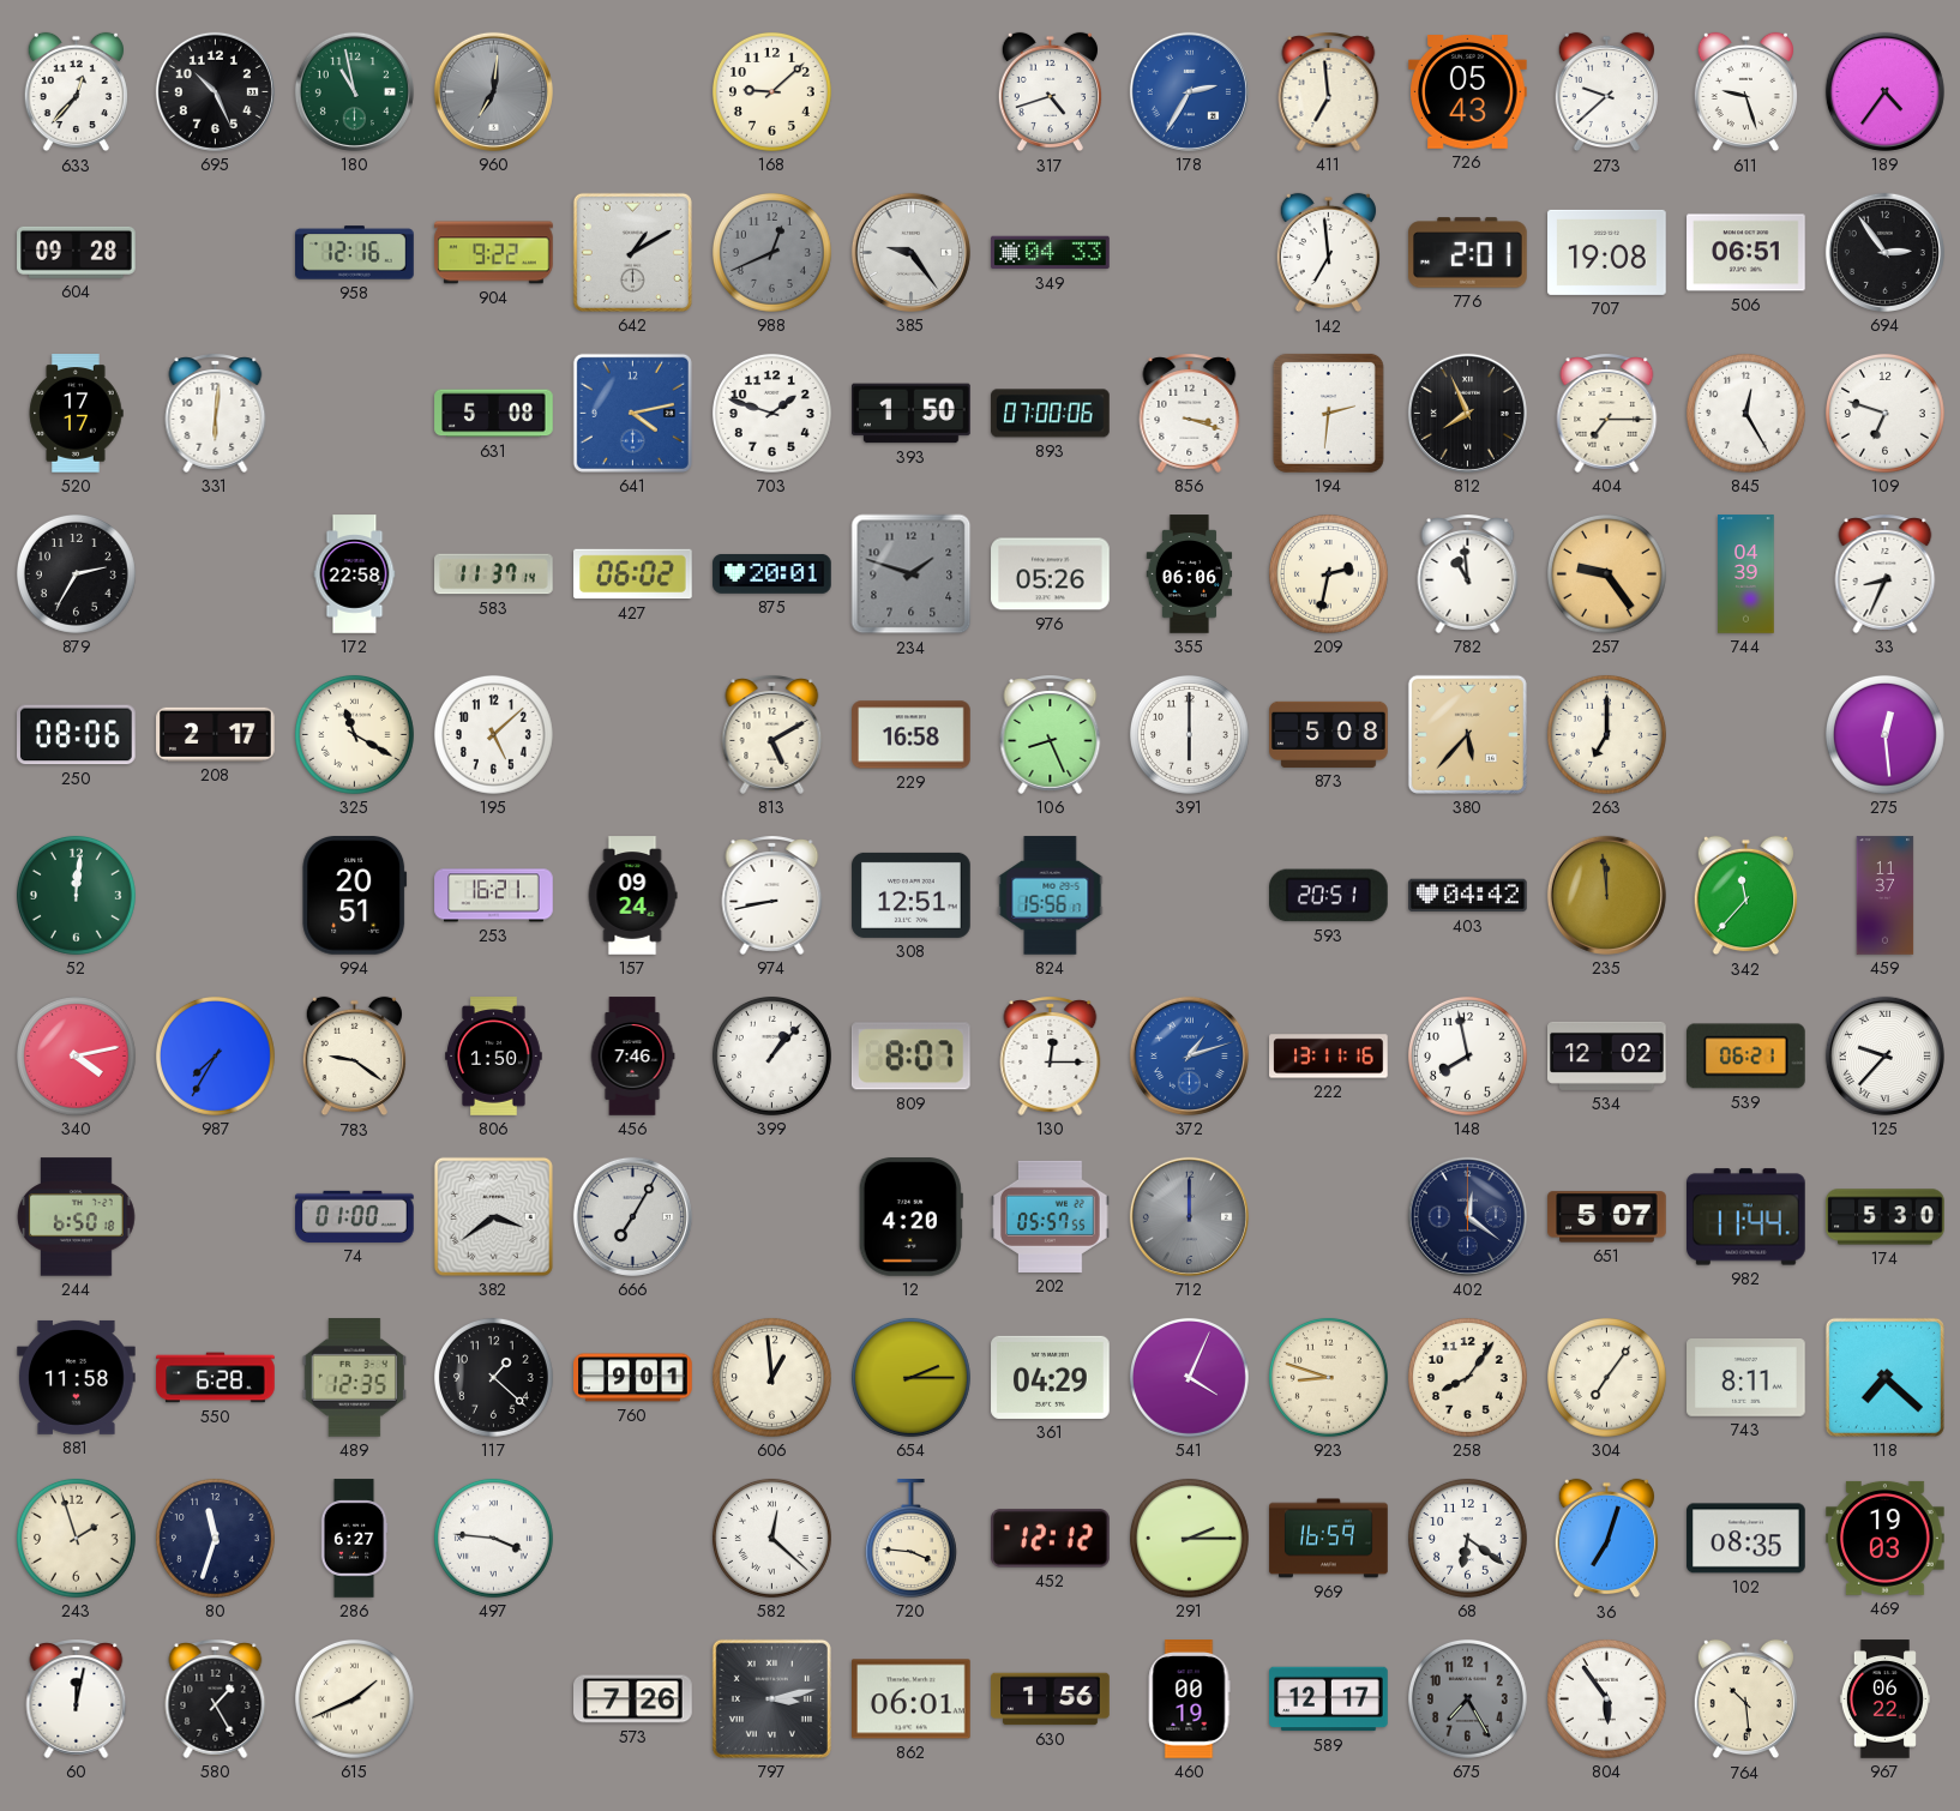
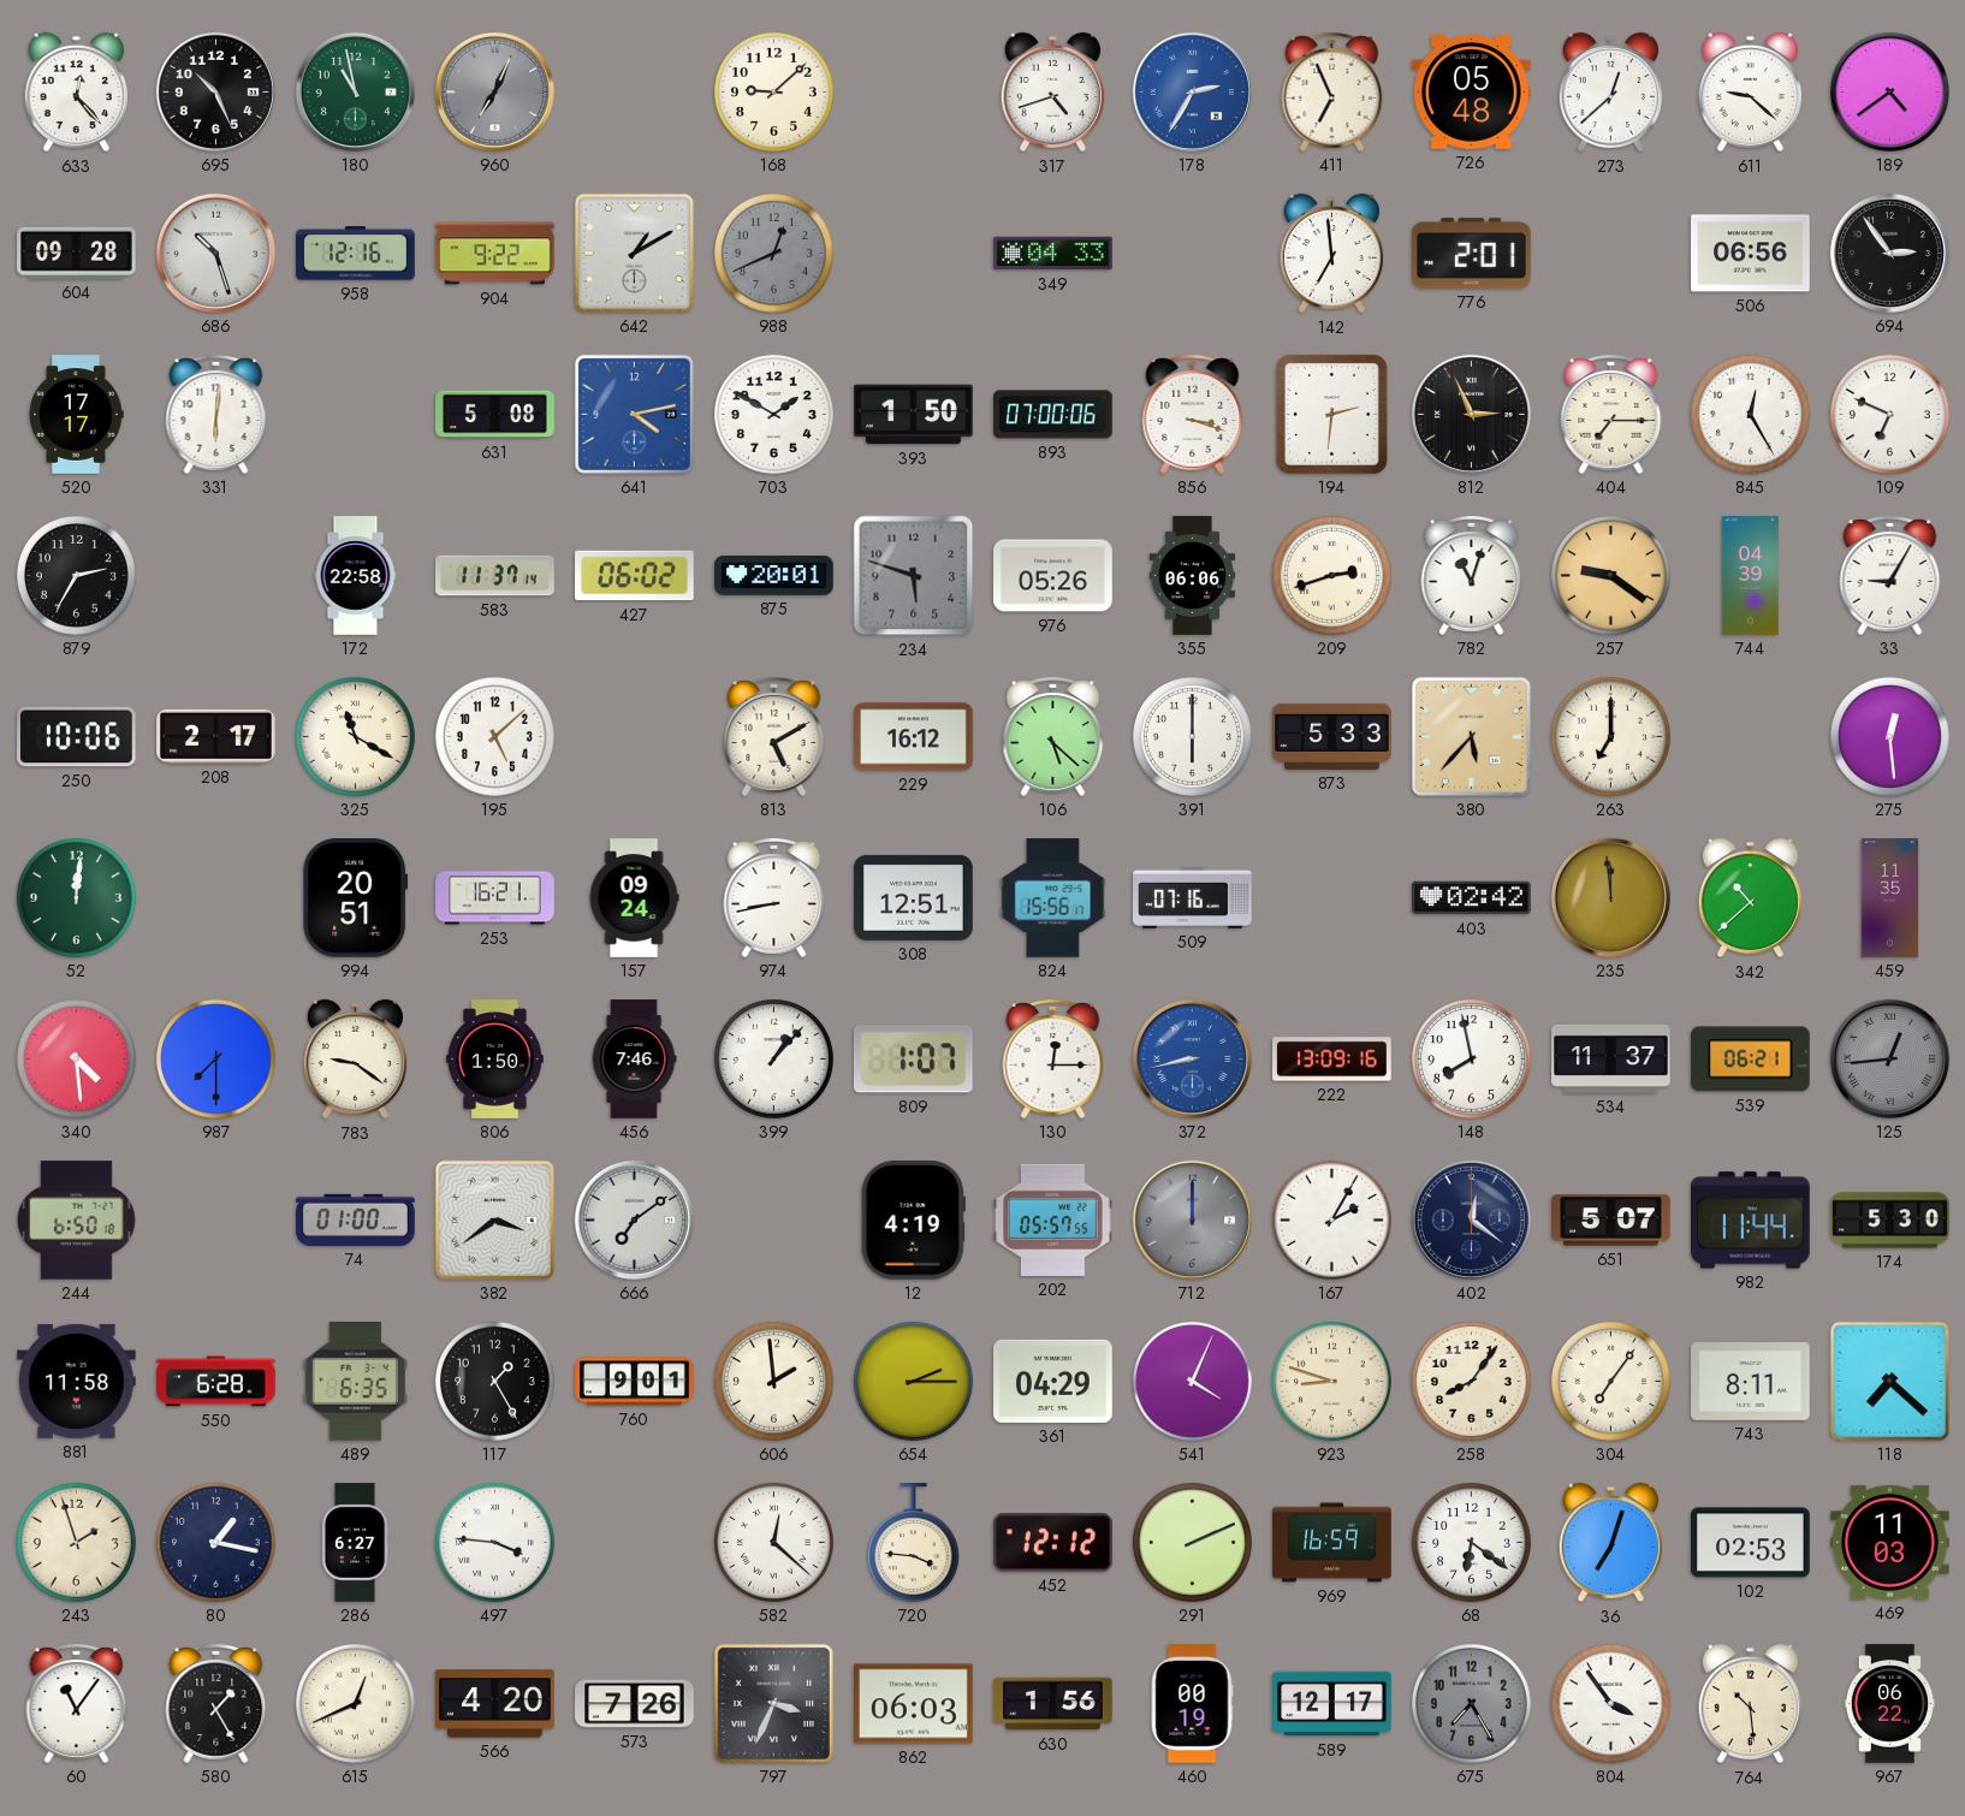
633: 12:37 -> 12:23
960: 7:01 -> 7:04
411: 6:59 -> 6:56
726: 05:43 -> 05:48
273: 9:38 -> 12:38
611: 9:27 -> 9:22
189: 4:36 -> 4:39
686: none -> 10:27
385: 9:24 -> none
707: 19:08 -> none
506: 06:51 -> 06:56
703: 1:48 -> 1:50
812: 7:56 -> 2:56
109: 6:48 -> 6:49
234: 1:48 -> 5:48
209: 2:32 -> 2:42
782: 10:59 -> 11:03
257: 9:24 -> 9:21
33: 8:34 -> 9:05
250: 08:06 -> 10:06
229: 16:58 -> 16:12
106: 8:26 -> 5:22
873: 5:08 -> 5:33
509: none -> 07:16
593: 20:51 -> none
403: 04:42 -> 02:42
342: 11:37 -> 10:38
459: 11:37 -> 11:35
340: 4:13 -> 4:29
987: 7:35 -> 7:30
809: 8:07 -> 1:07
372: 1:12 -> 8:43
222: 13:11 -> 13:09
534: 12:02 -> 11:37
125: 9:37 -> 12:44
125 dial: white -> grey
666: 7:05 -> 7:09
12: 4:20 -> 4:19
167: none -> 2:05
489: 12:35 -> 6:35
117: 1:22 -> 1:25
606: 12:59 -> 1:59
80: 11:33 -> 1:17
291: 2:15 -> 2:11
102: 08:35 -> 02:53
469: 19:03 -> 11:03
60: 12:02 -> 11:06
615: 1:41 -> 12:41
566: none -> 4:20
797: 3:13 -> 3:34
862: 06:01 -> 06:03
804: 5:54 -> 3:54
